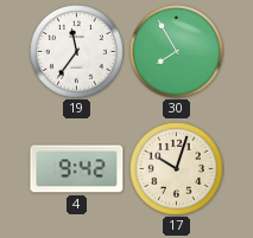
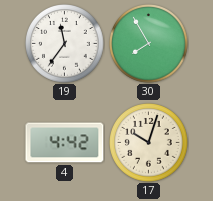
4: 9:42 -> 4:42
